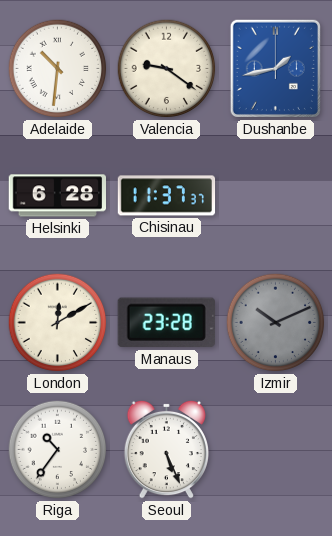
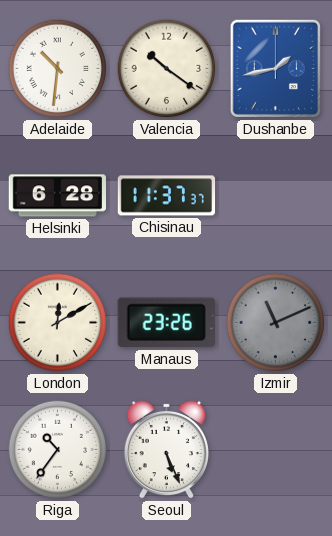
Valencia: 9:21 -> 10:21
Manaus: 23:28 -> 23:26
Izmir: 10:11 -> 11:11
